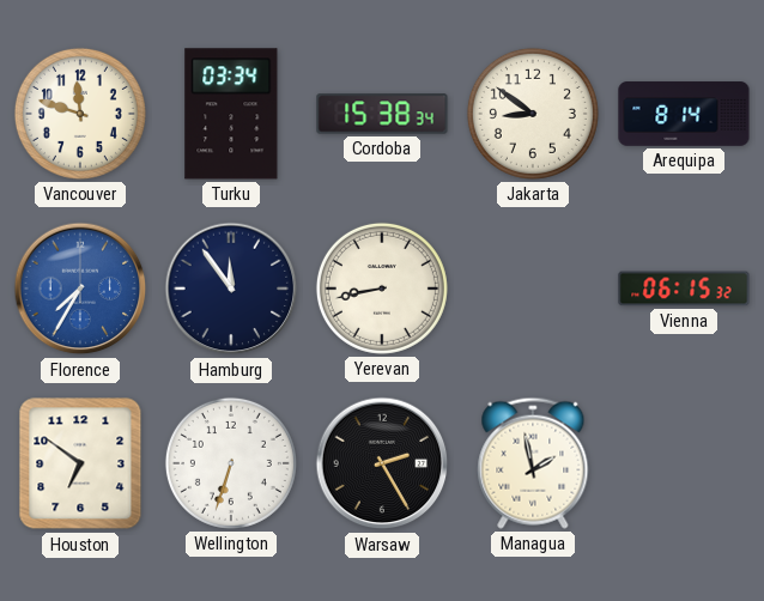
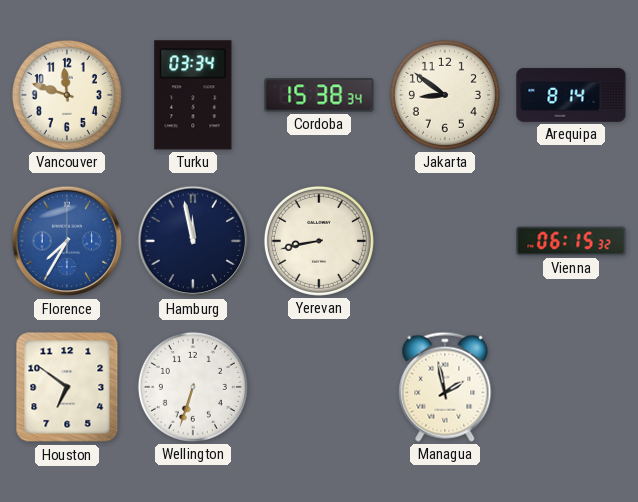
Hamburg: 11:54 -> 11:58
Warsaw: 2:25 -> none
